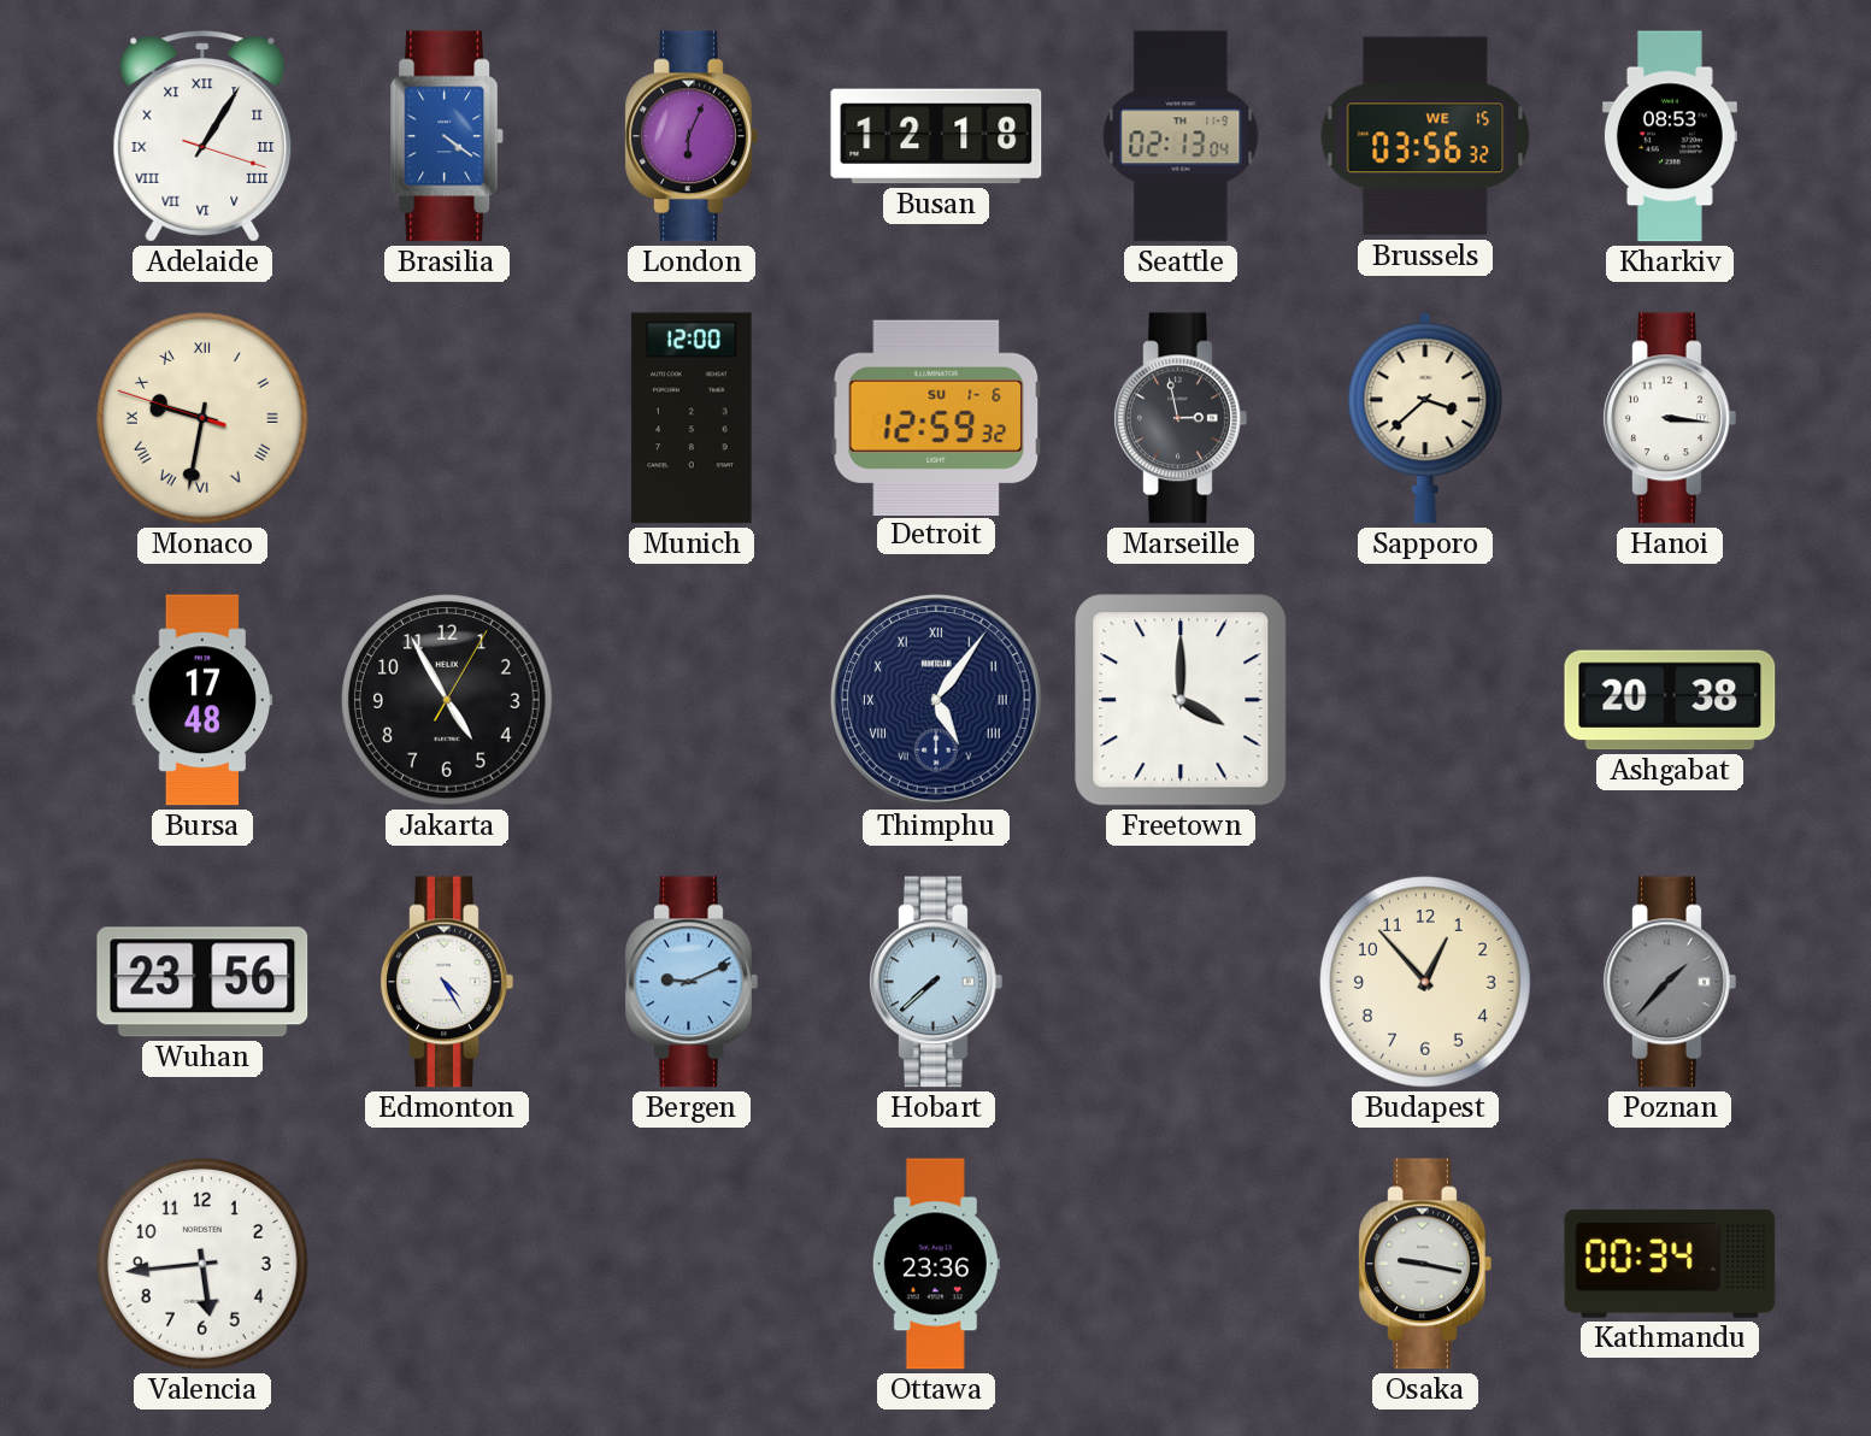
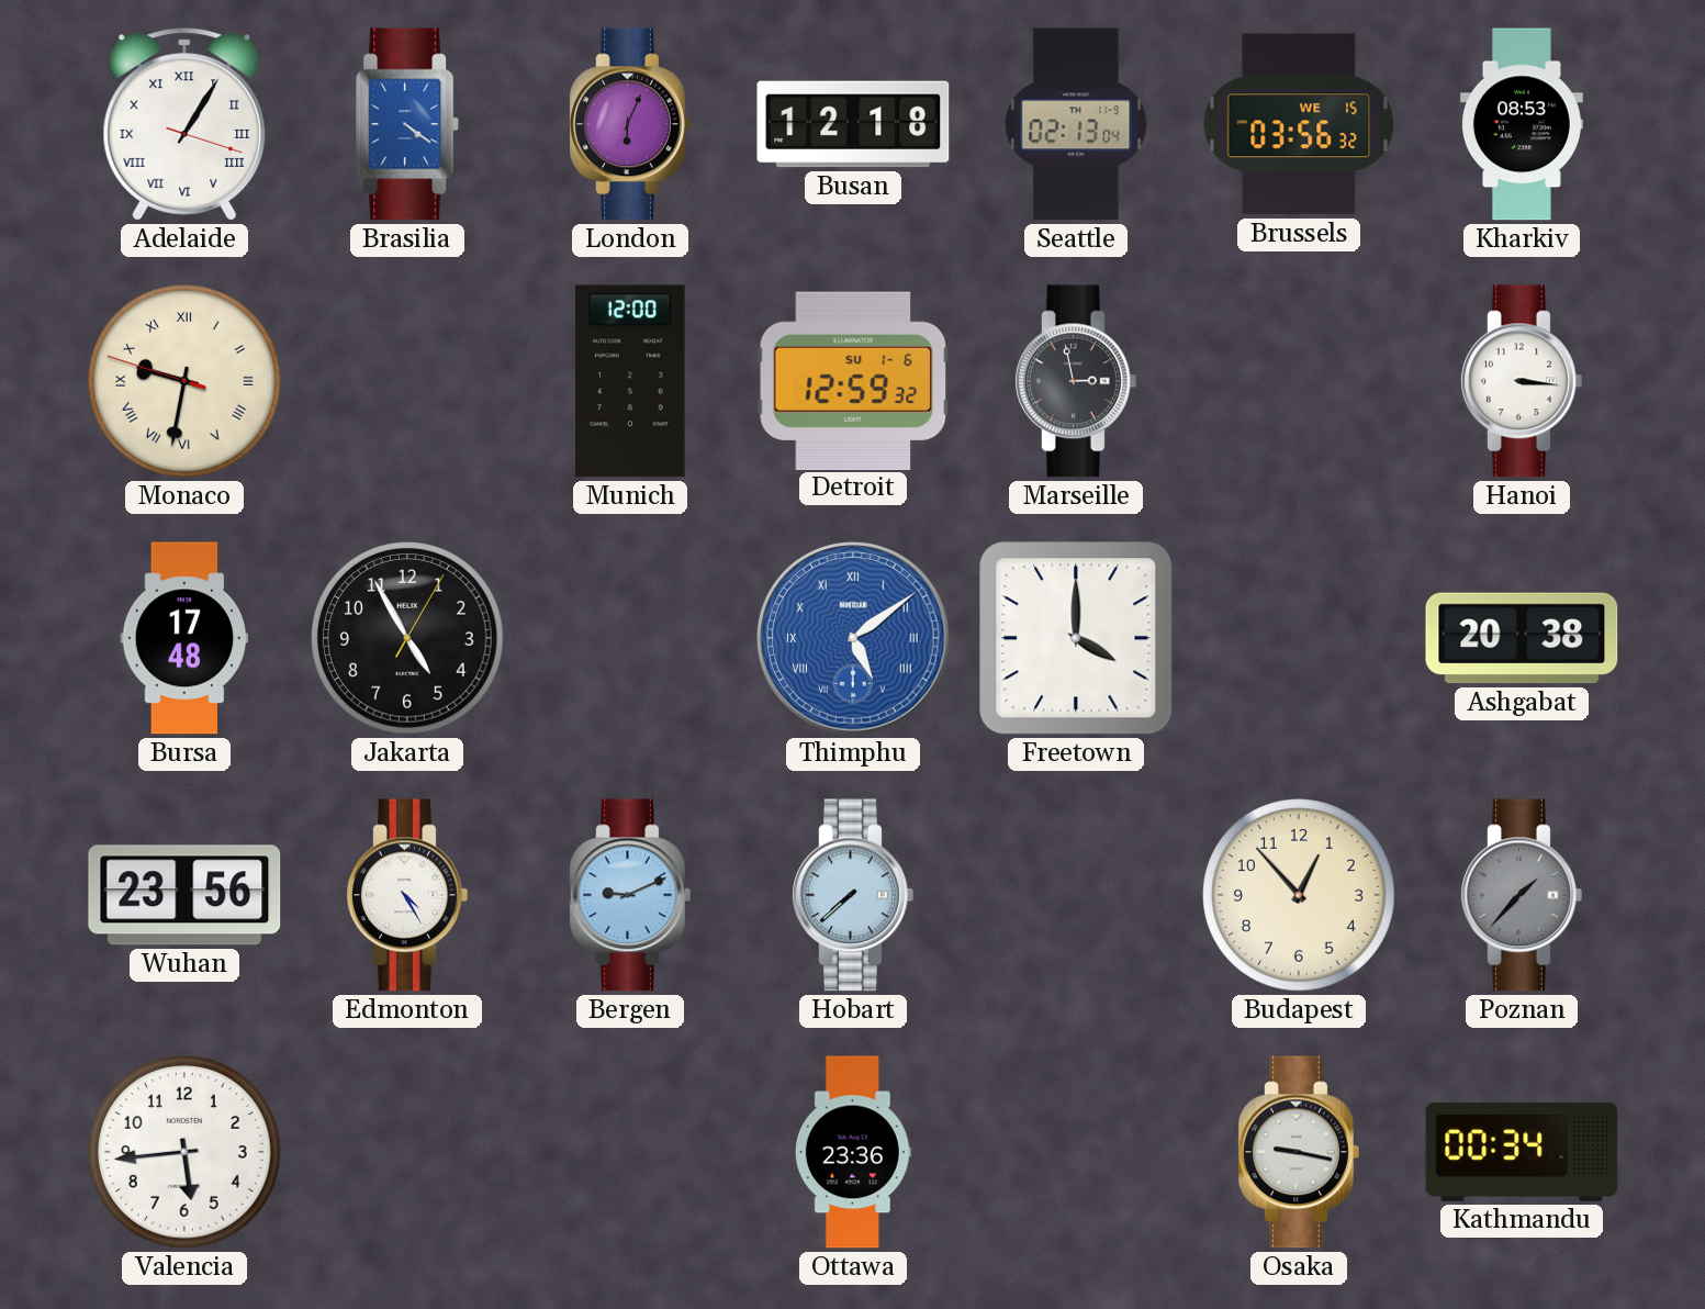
Sapporo: 3:38 -> none
Thimphu: 5:06 -> 5:09
Thimphu dial: navy -> blue
